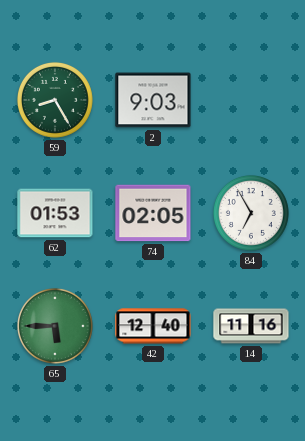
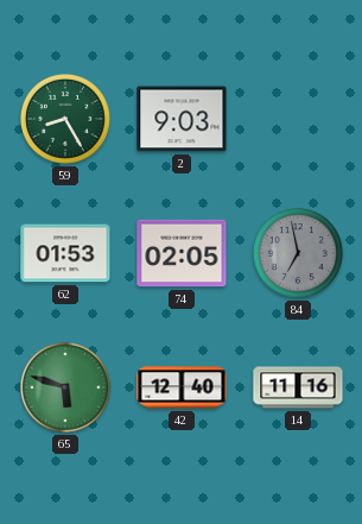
84: 6:55 -> 6:58
84 dial: white -> grey
65: 5:45 -> 5:48
